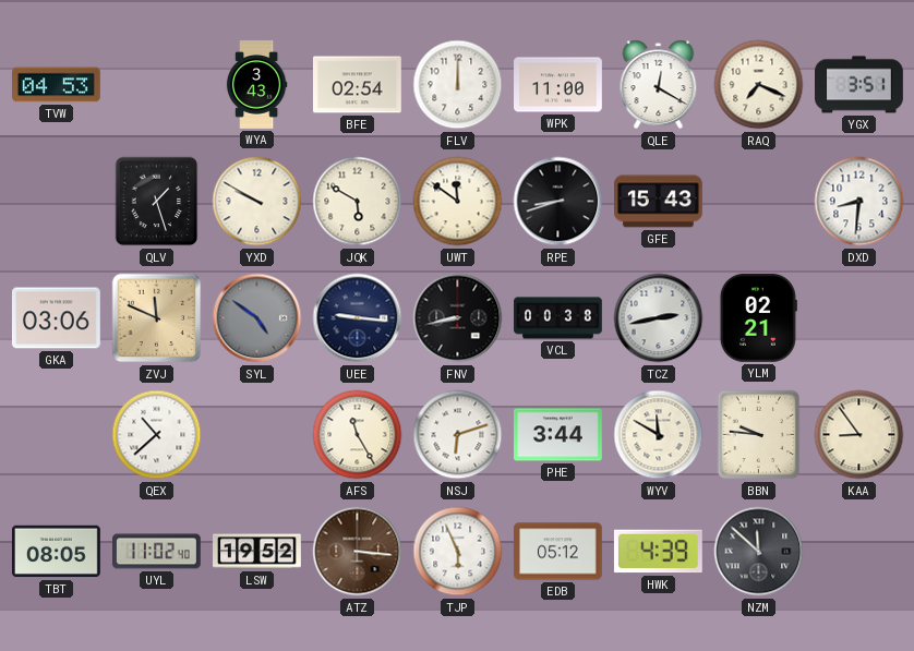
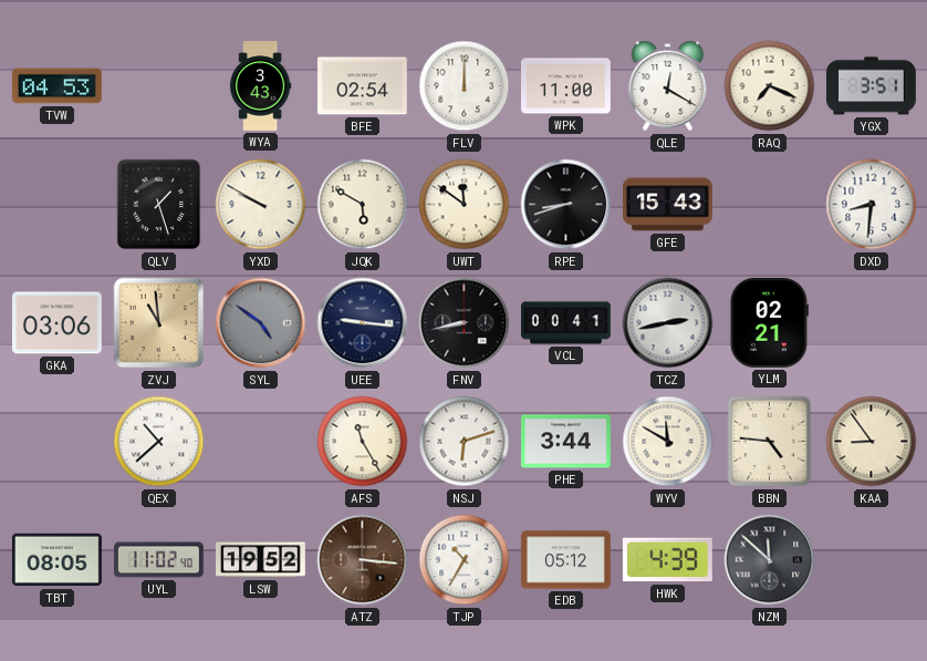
ZVJ: 11:49 -> 10:59
VCL: 00:38 -> 00:41
BBN: 9:46 -> 4:46
TJP: 5:56 -> 10:35
